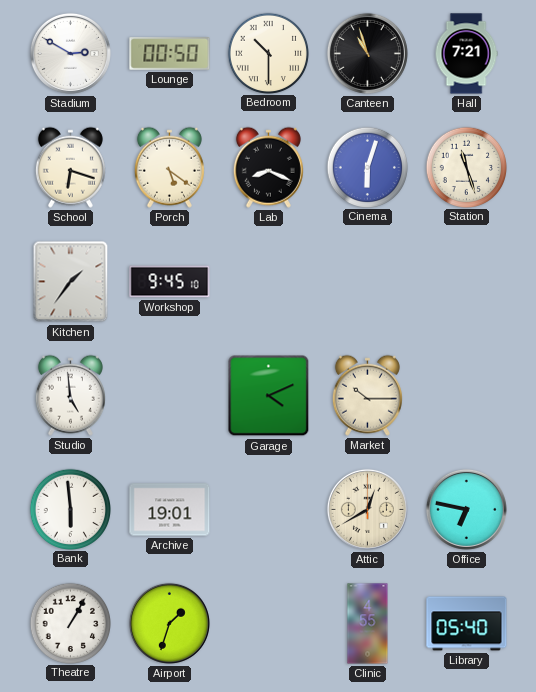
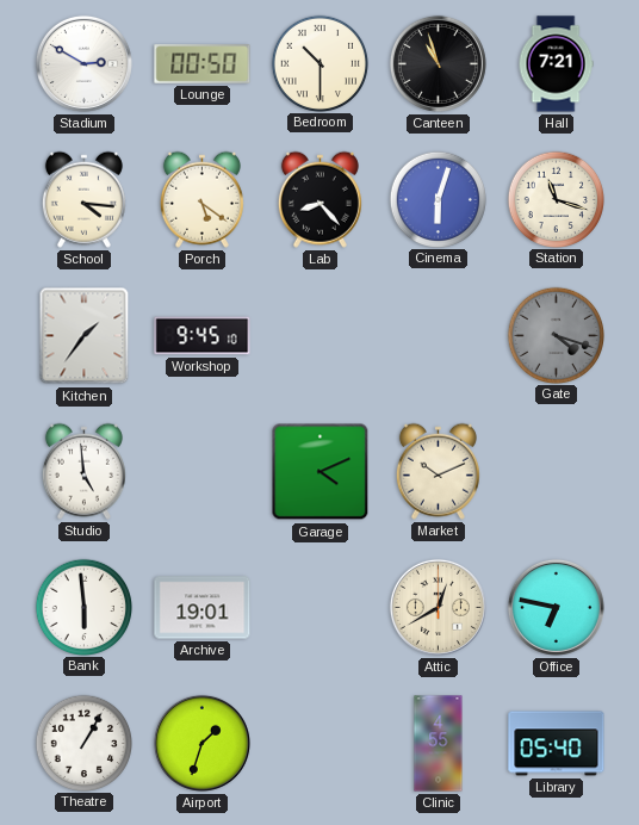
School: 6:18 -> 4:16
Lab: 8:19 -> 8:23
Station: 11:27 -> 11:18
Gate: none -> 4:18
Market: 10:15 -> 10:11
